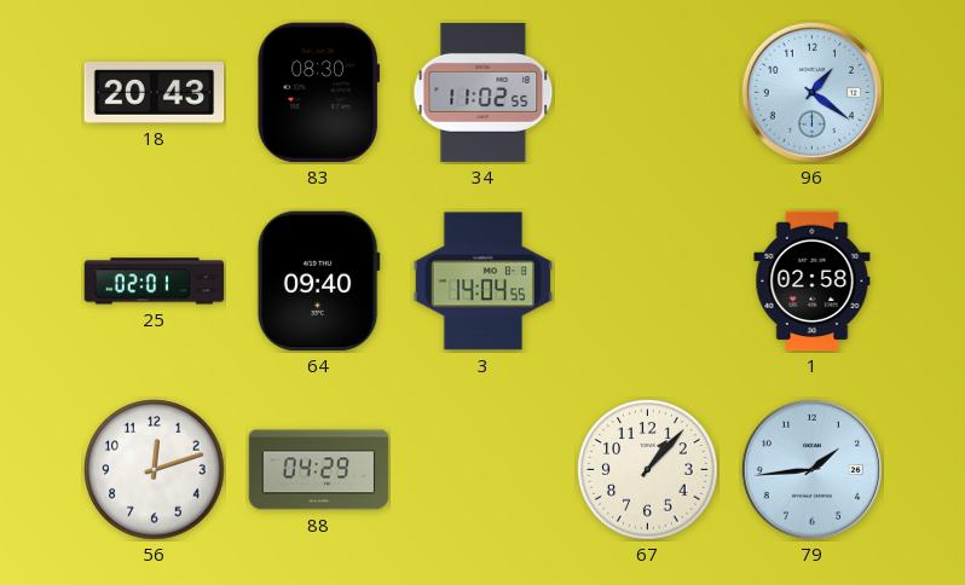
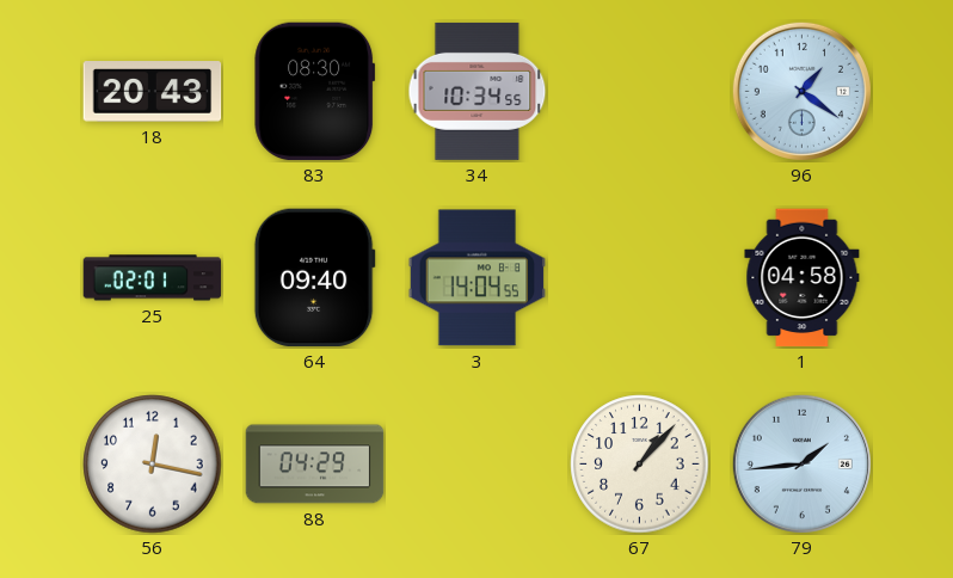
34: 11:02 -> 10:34
1: 02:58 -> 04:58
56: 12:12 -> 12:17
